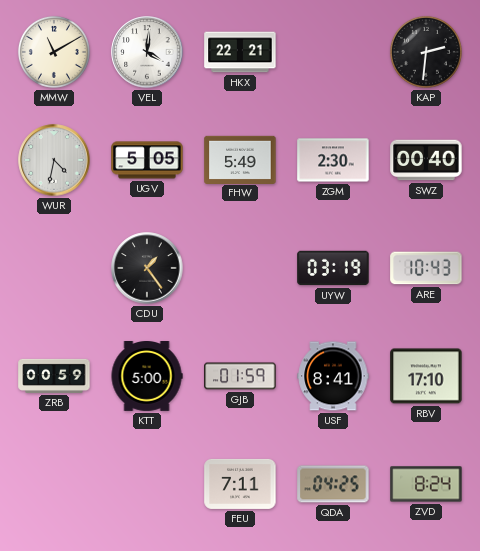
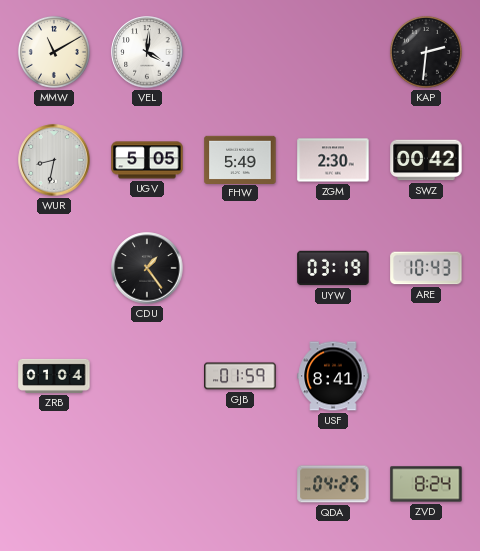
HKX: 22:21 -> none
WUR: 4:32 -> 8:32
SWZ: 00:40 -> 00:42
ZRB: 00:59 -> 01:04
KTT: 5:00 -> none
RBV: 17:10 -> none
FEU: 7:11 -> none
